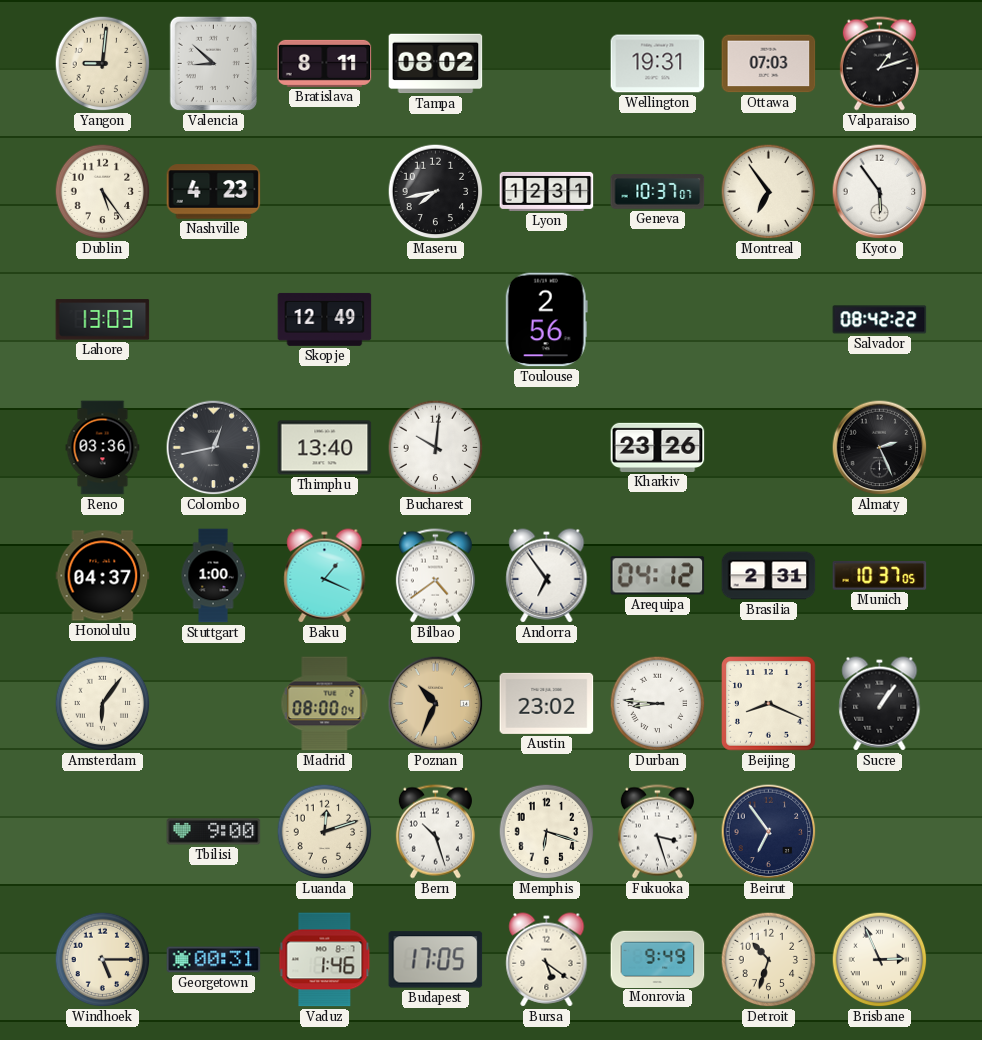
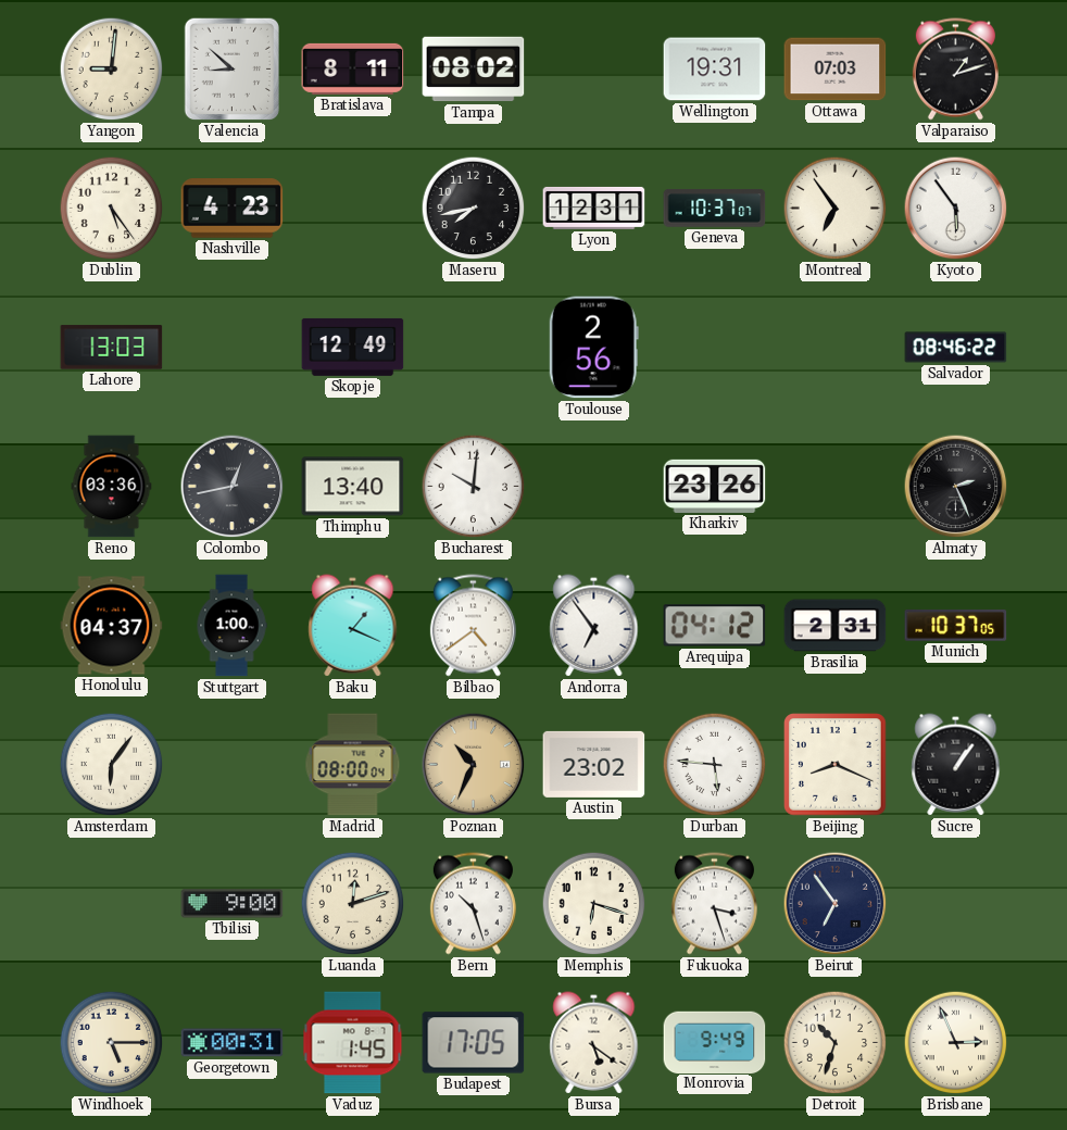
Salvador: 08:42 -> 08:46
Durban: 8:46 -> 5:46
Vaduz: 1:46 -> 1:45
